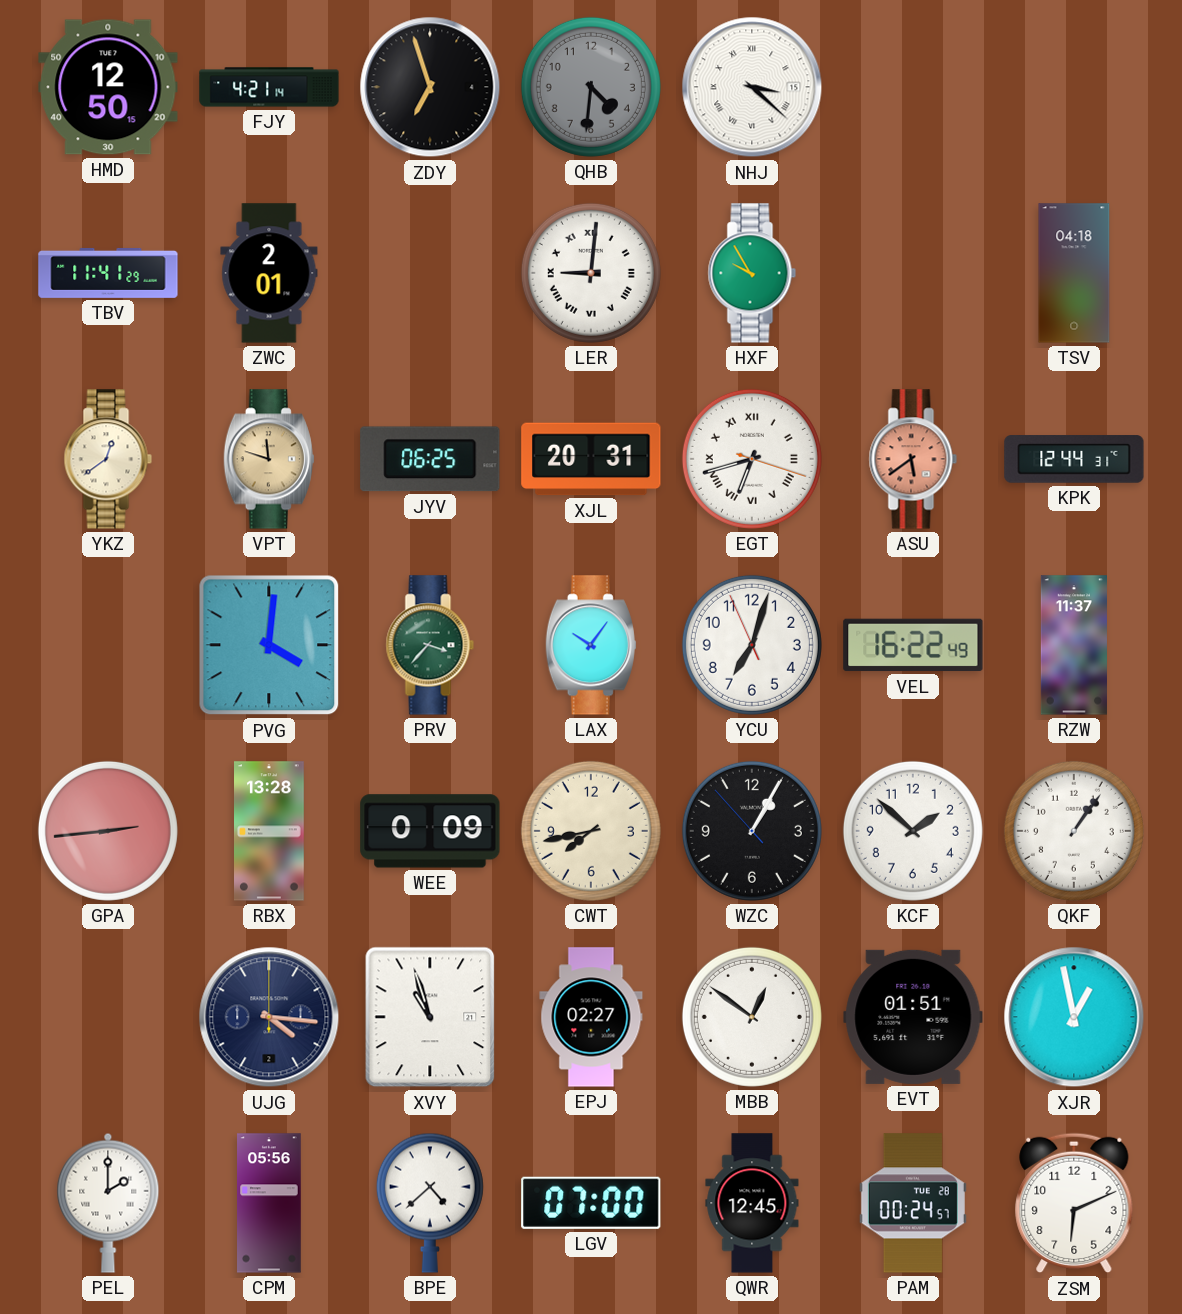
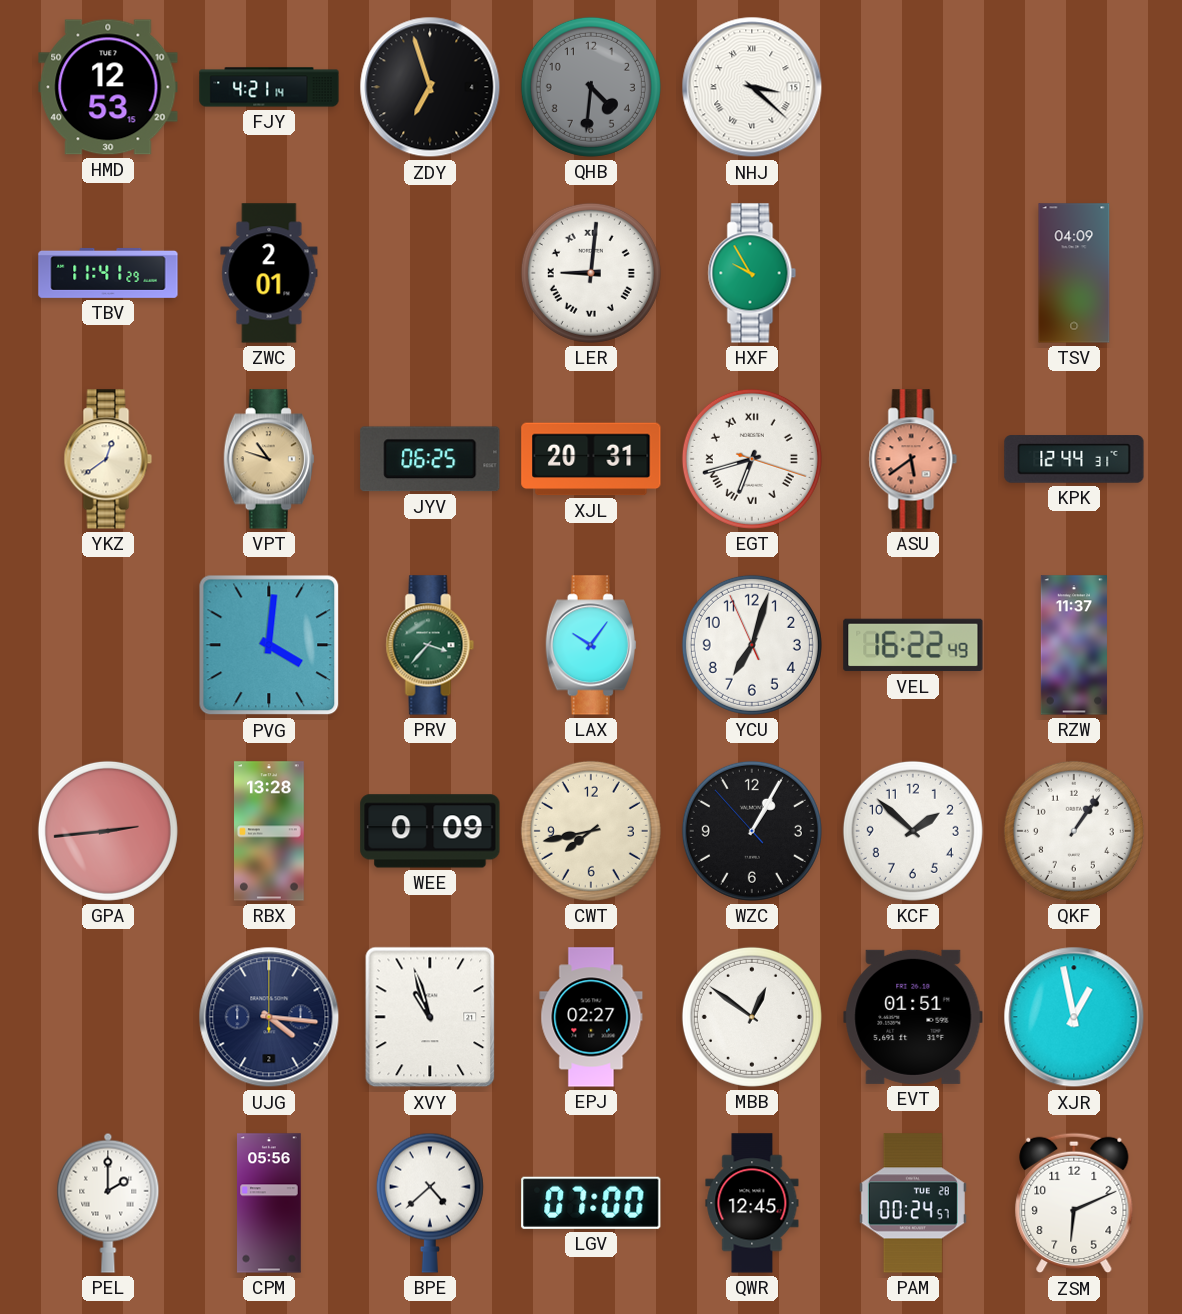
HMD: 12:50 -> 12:53
TSV: 04:18 -> 04:09
VPT: 11:48 -> 10:48
